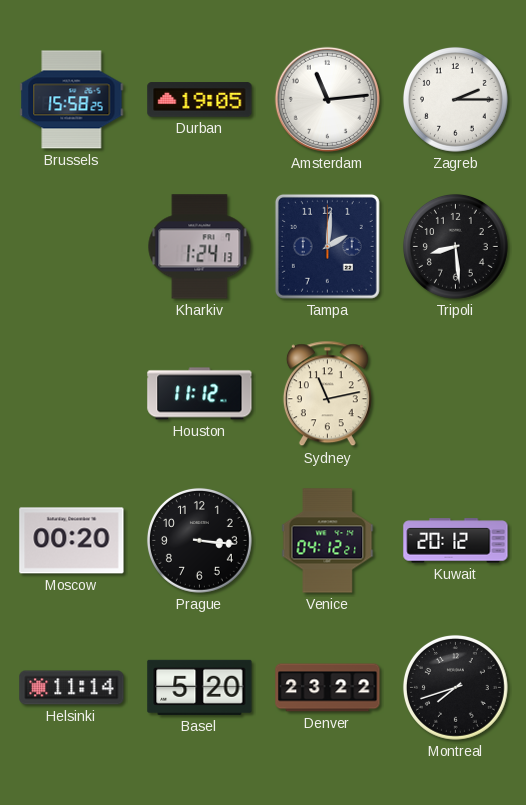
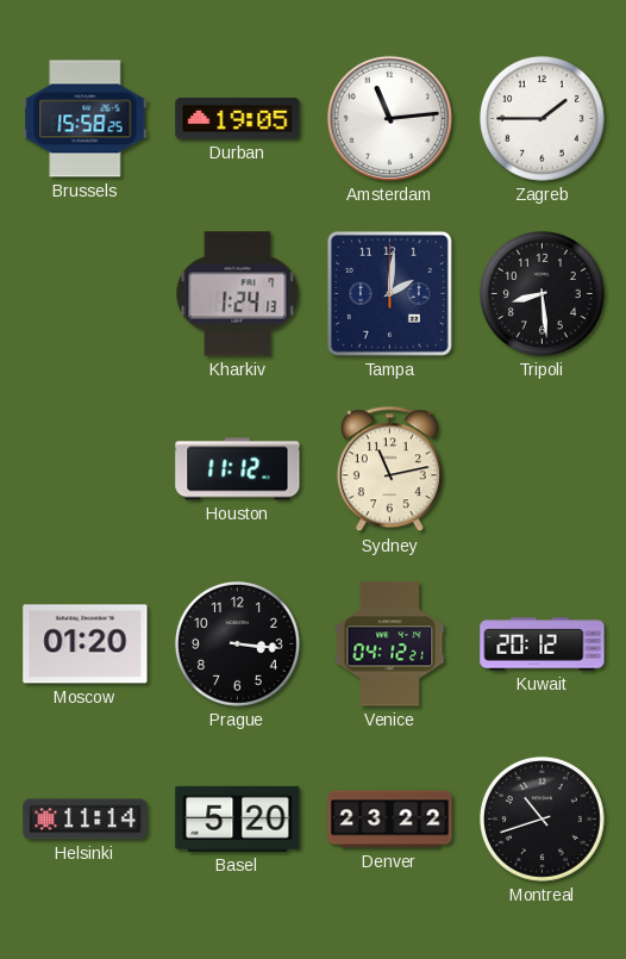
Zagreb: 2:15 -> 1:45
Moscow: 00:20 -> 01:20
Montreal: 7:42 -> 10:42
